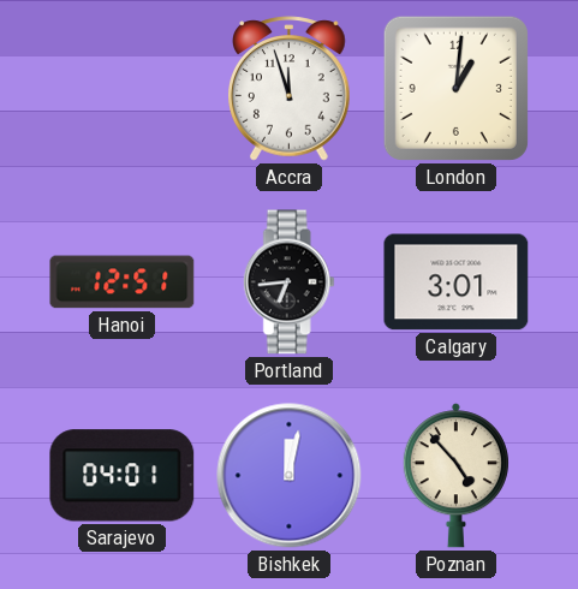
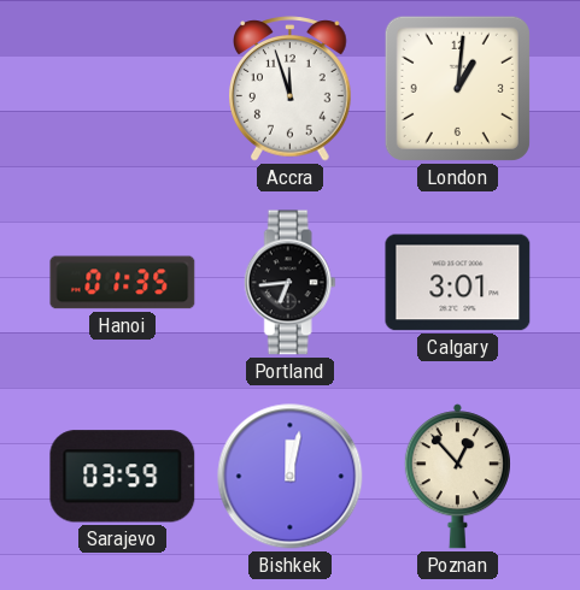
Hanoi: 12:51 -> 01:35
Sarajevo: 04:01 -> 03:59
Poznan: 4:53 -> 12:53
